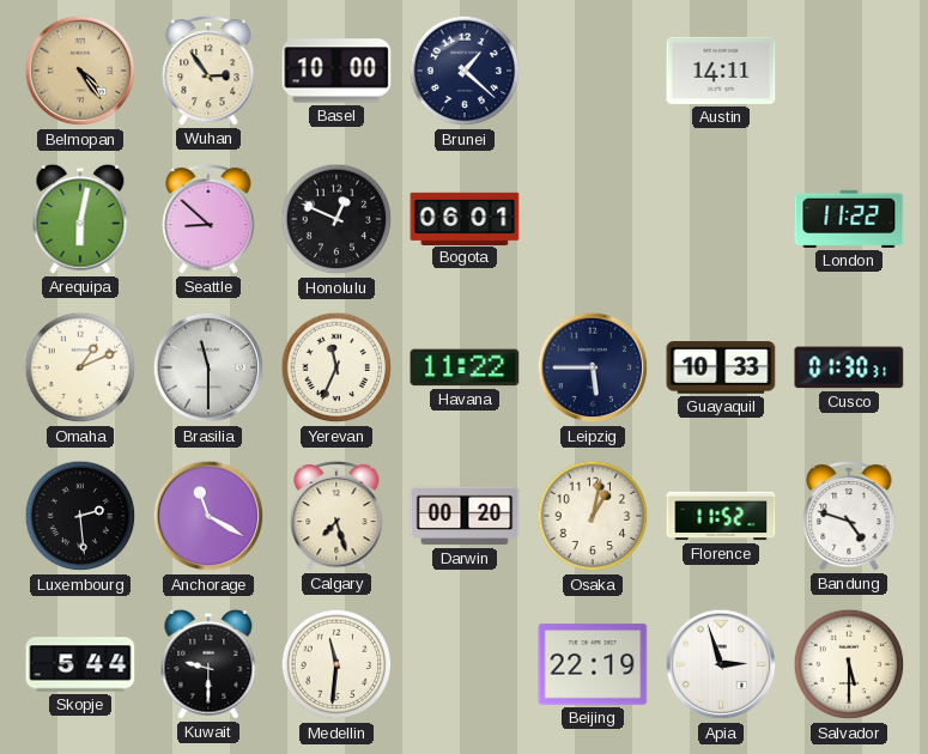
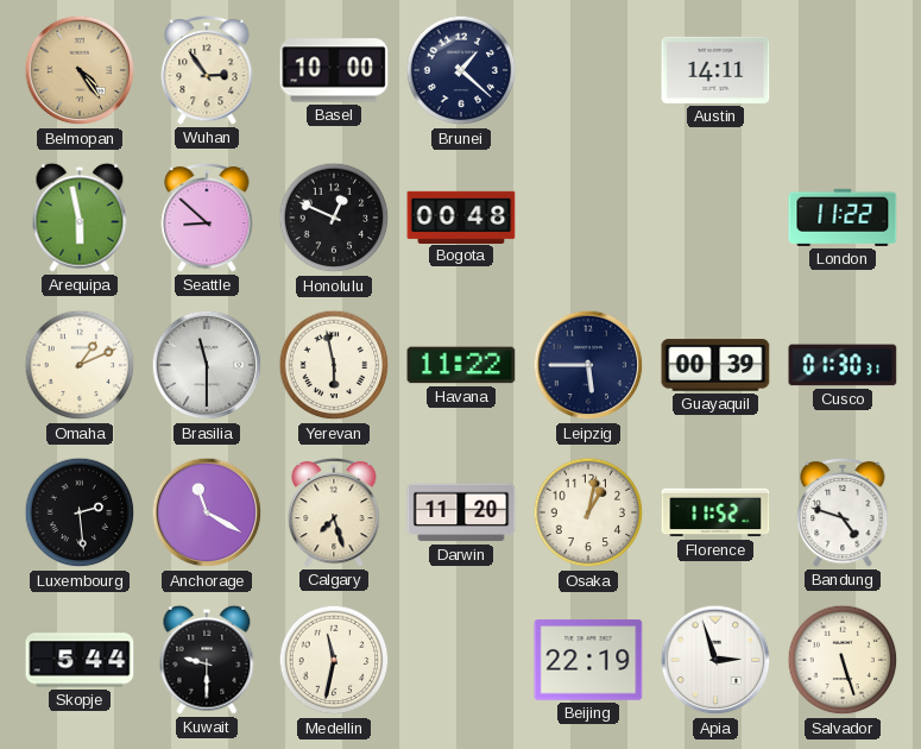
Arequipa: 6:02 -> 5:58
Bogota: 06:01 -> 00:48
Yerevan: 11:34 -> 5:58
Guayaquil: 10:33 -> 00:39
Darwin: 00:20 -> 11:20
Medellin: 11:31 -> 11:32
Salvador: 5:30 -> 5:27
